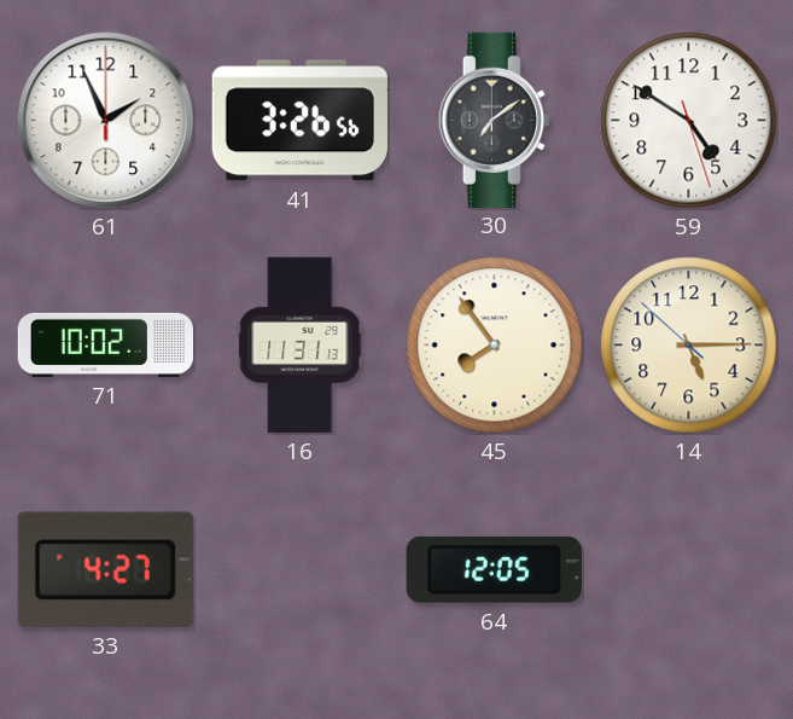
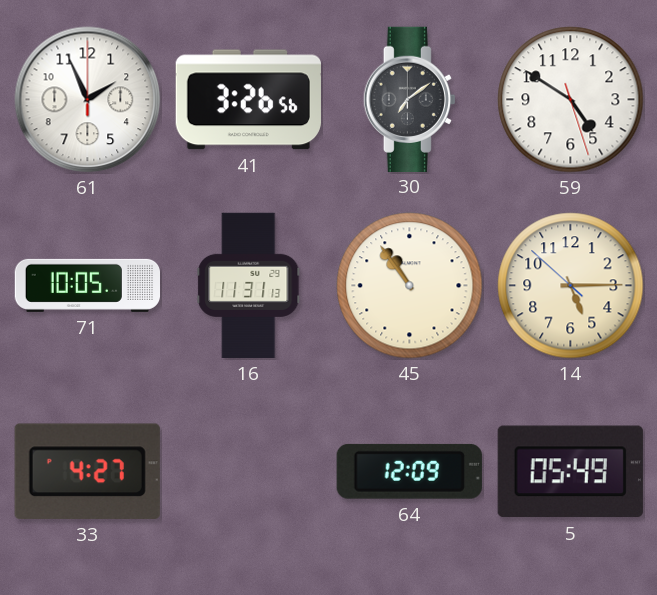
71: 10:02 -> 10:05
45: 7:54 -> 10:54
64: 12:05 -> 12:09
5: none -> 05:49
